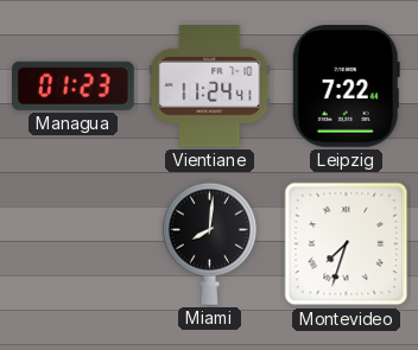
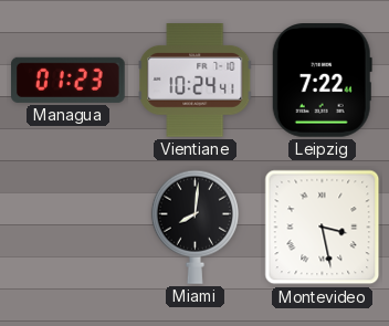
Vientiane: 11:24 -> 10:24
Montevideo: 7:33 -> 3:28
